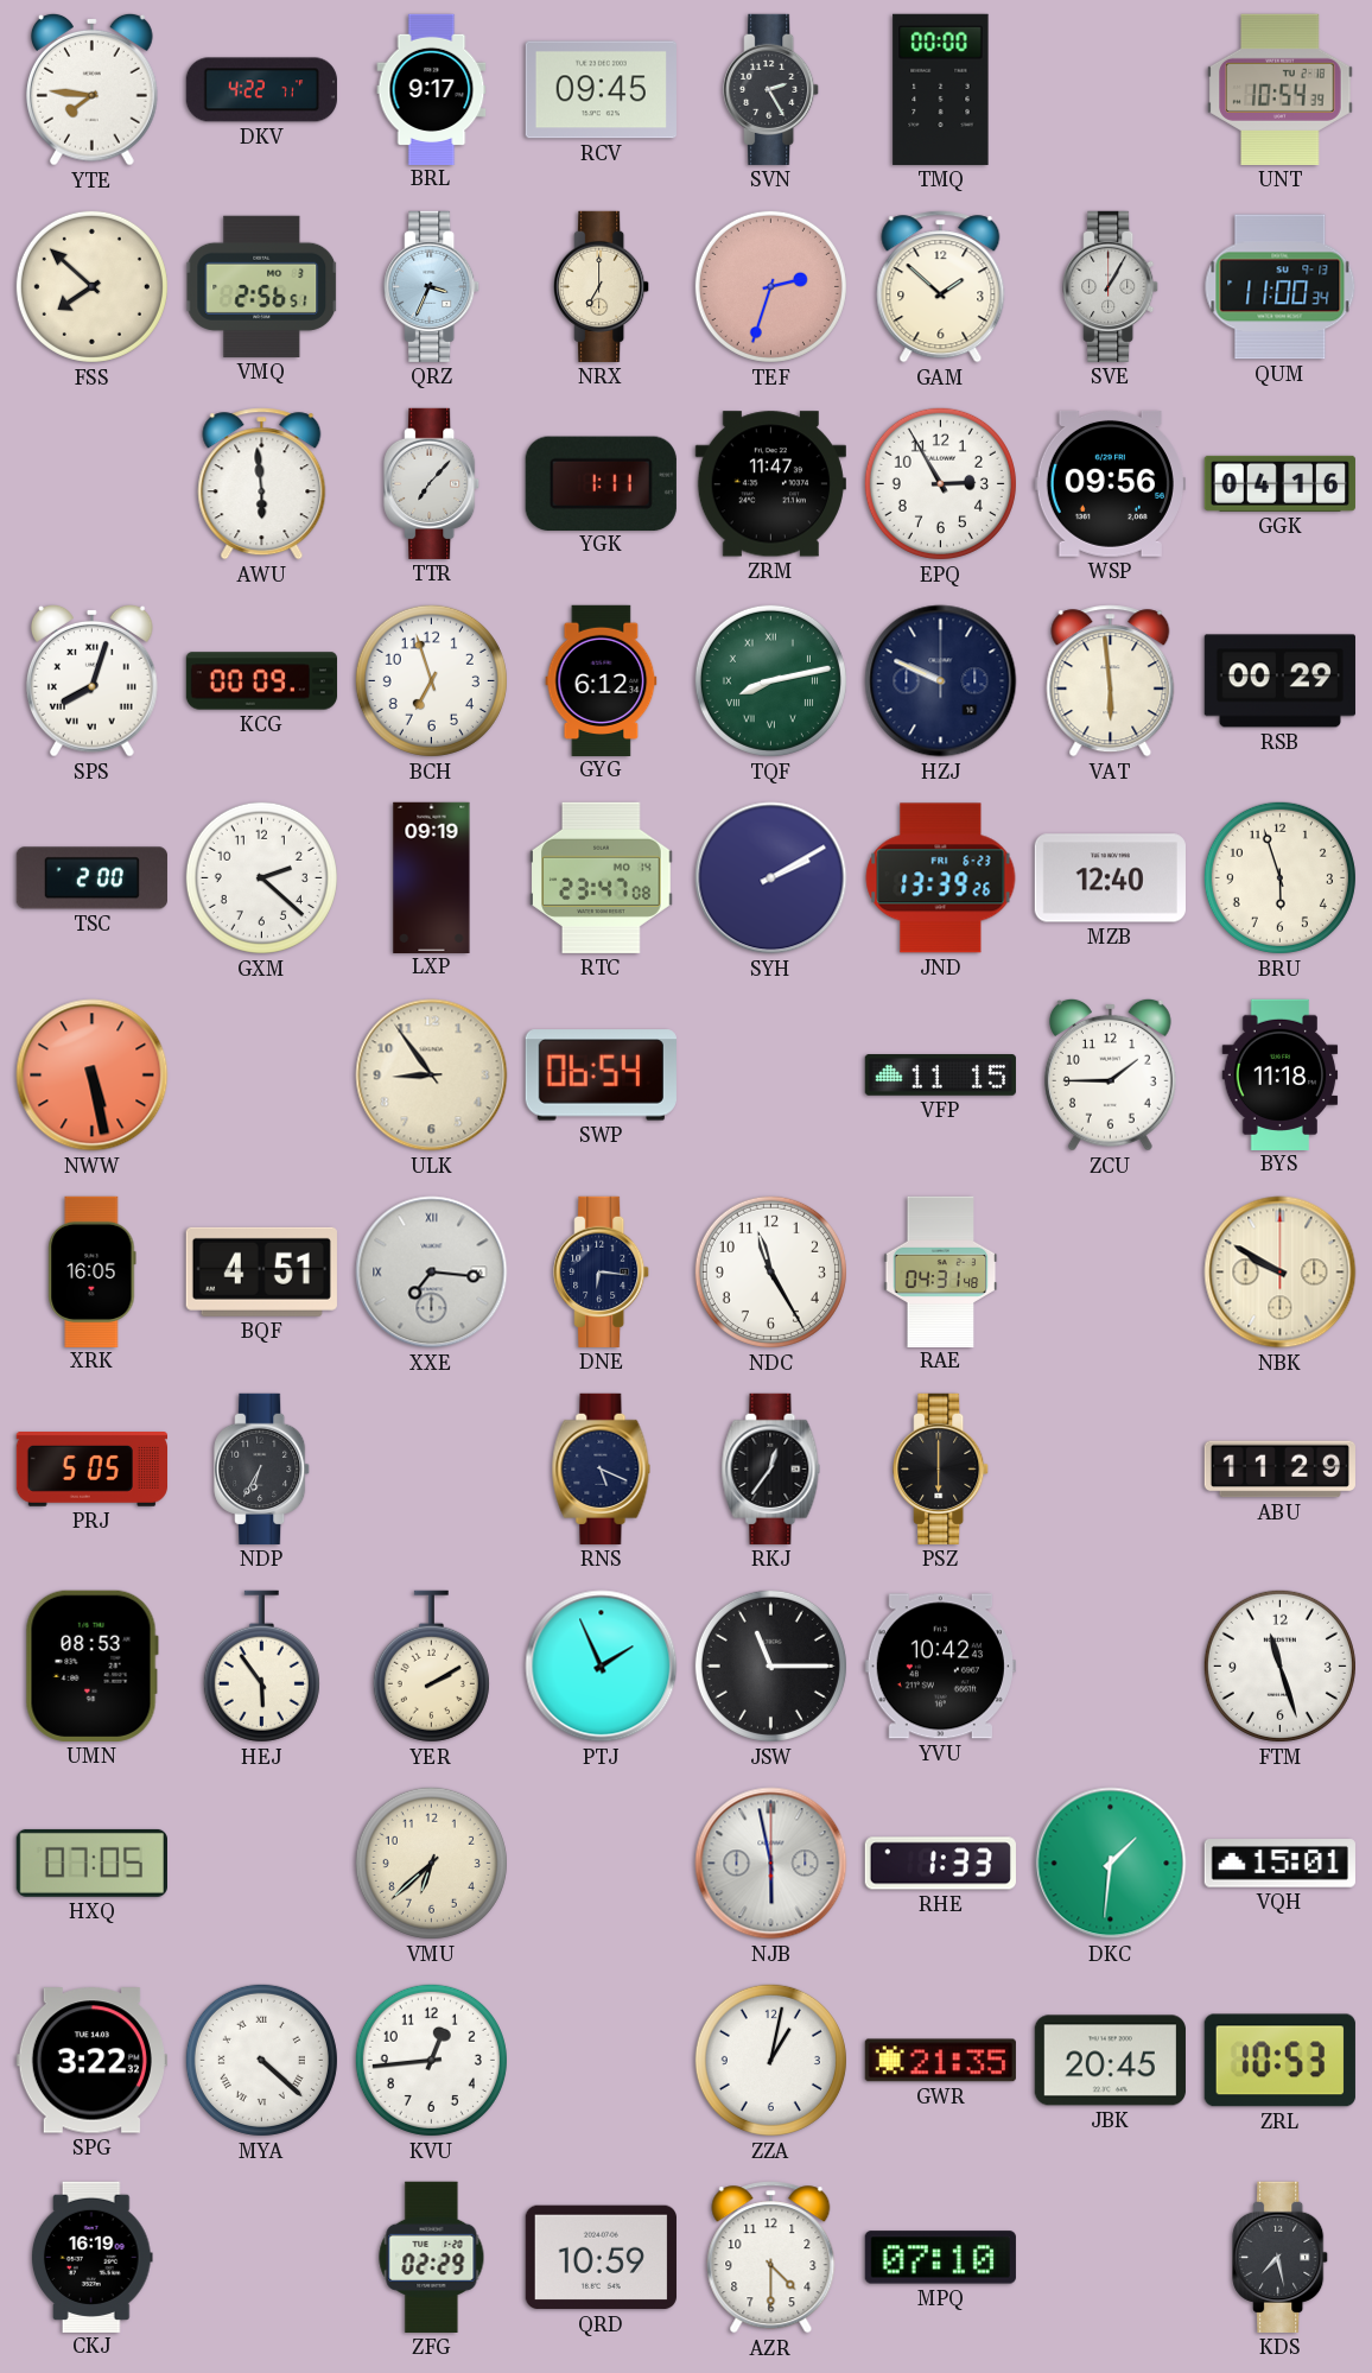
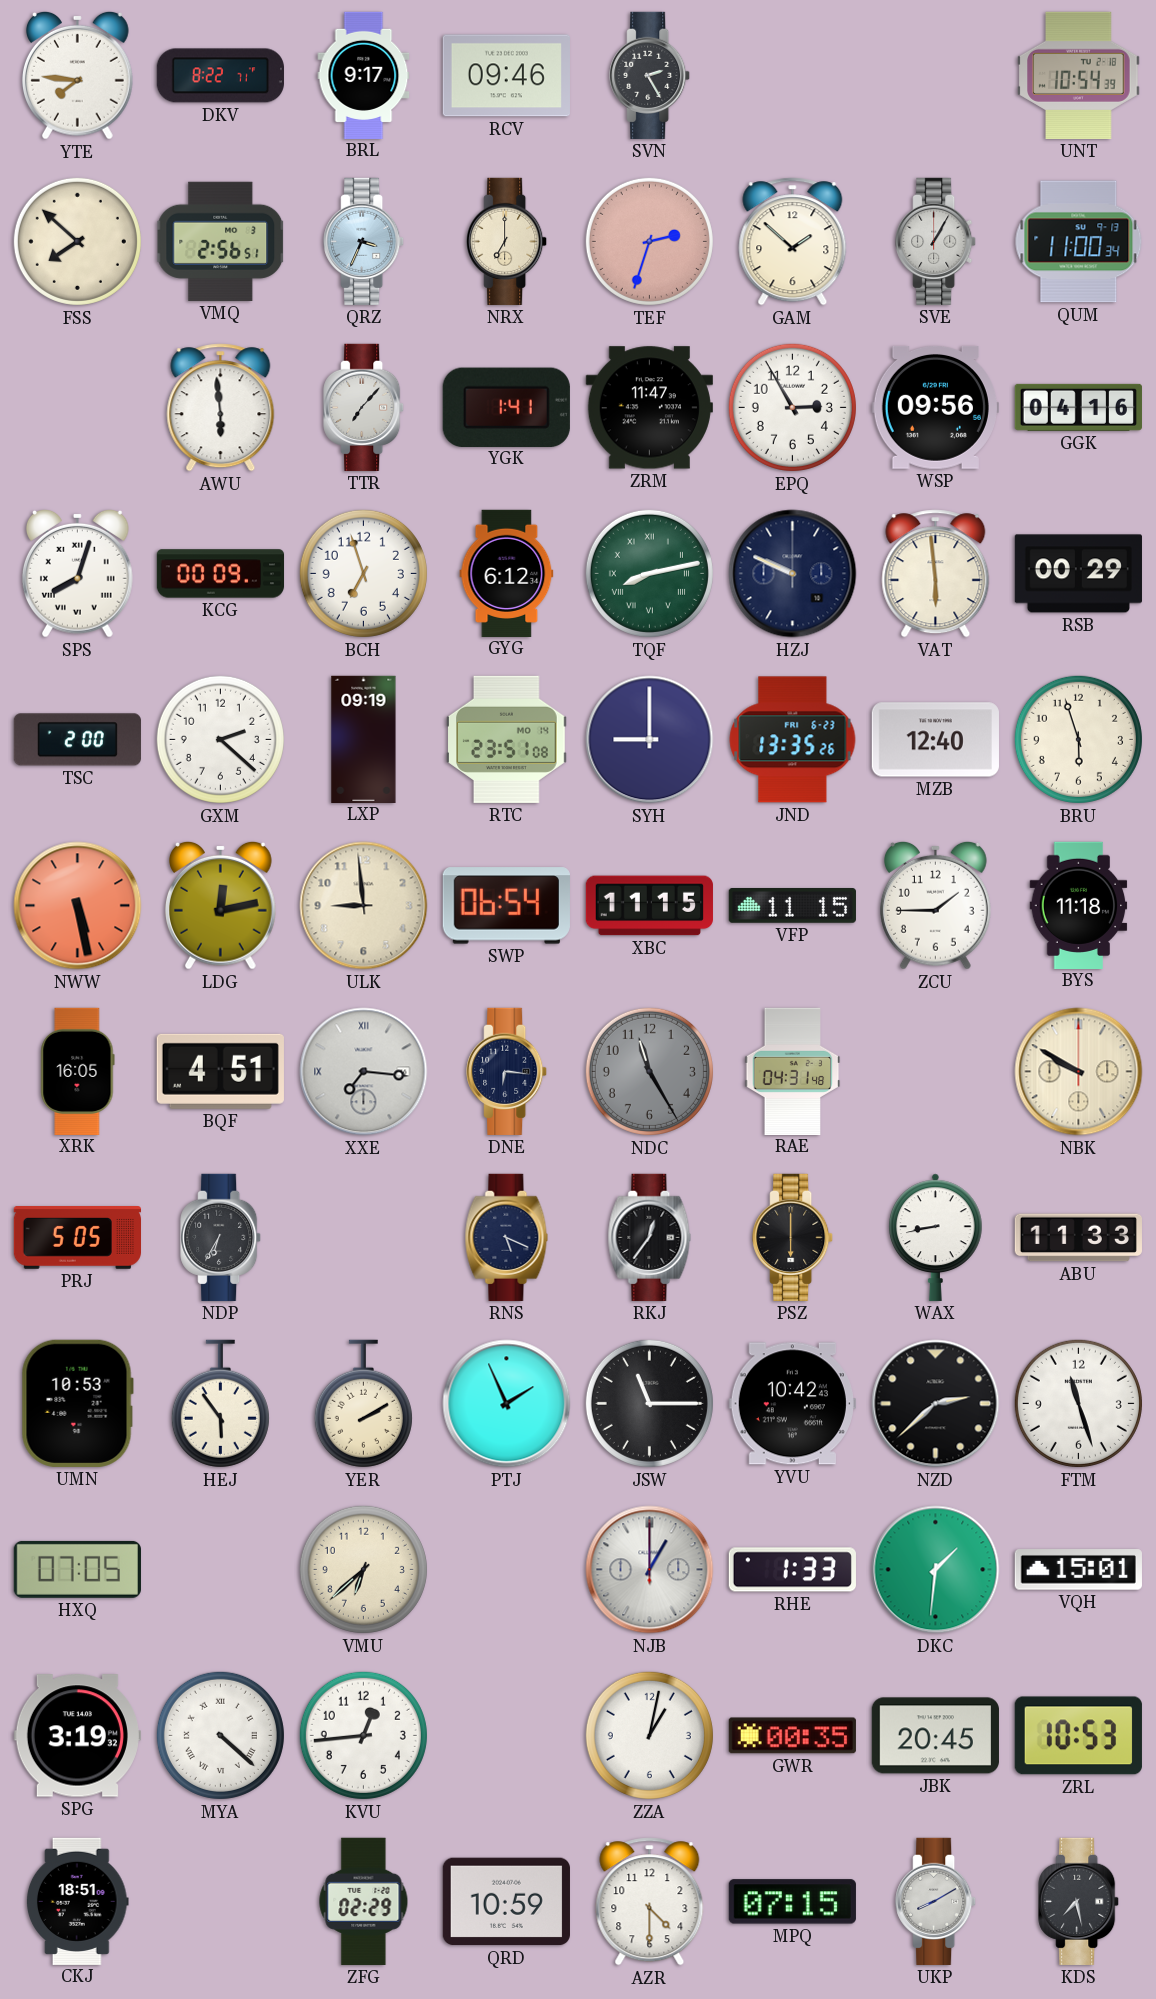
DKV: 4:22 -> 8:22
RCV: 09:45 -> 09:46
TMQ: 00:00 -> none
YGK: 1:11 -> 1:41
RTC: 23:47 -> 23:51
SYH: 2:10 -> 9:00
JND: 13:39 -> 13:35
LDG: none -> 12:13
ULK: 8:54 -> 8:59
XBC: none -> 11:15
NDC dial: white -> grey
WAX: none -> 8:43
ABU: 11:29 -> 11:33
UMN: 08:53 -> 10:53
NZD: none -> 2:38
NJB: 5:58 -> 1:00
SPG: 3:22 -> 3:19
GWR: 21:35 -> 00:35
CKJ: 16:19 -> 18:51
MPQ: 07:10 -> 07:15
UKP: none -> 8:10
